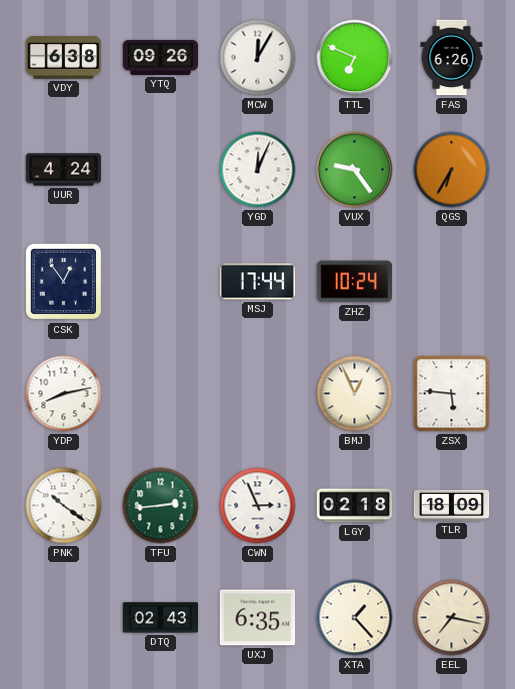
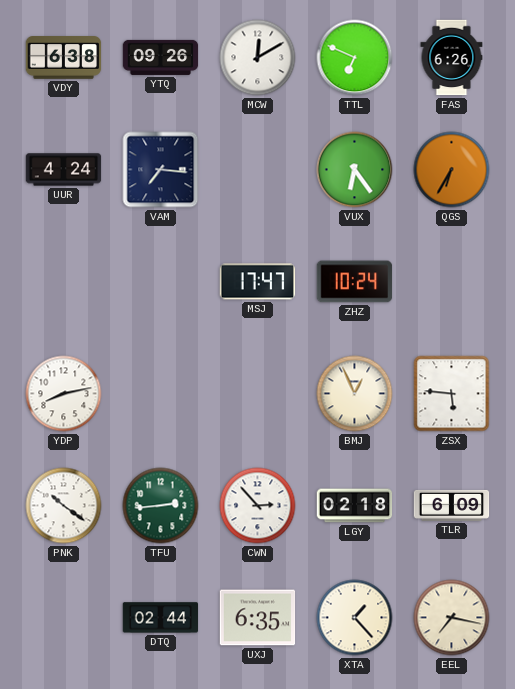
MCW: 12:05 -> 12:10
VAM: none -> 7:16
YGD: 12:04 -> none
VUX: 9:24 -> 6:24
CSK: 12:54 -> none
MSJ: 17:44 -> 17:47
CWN: 2:56 -> 2:53
TLR: 18:09 -> 6:09
DTQ: 02:43 -> 02:44
